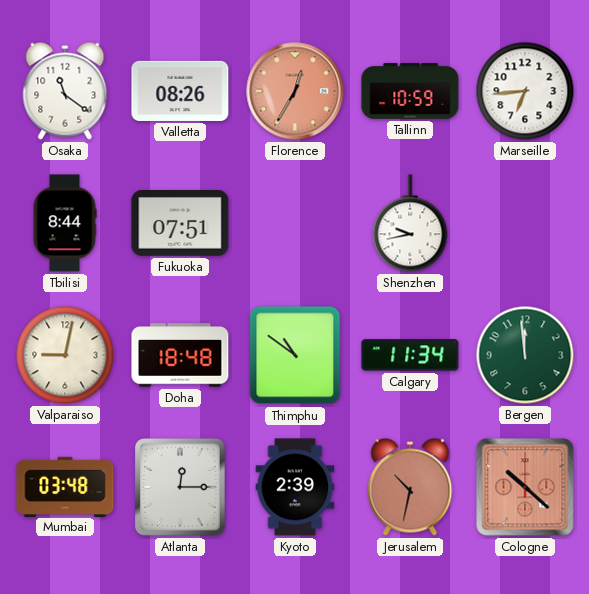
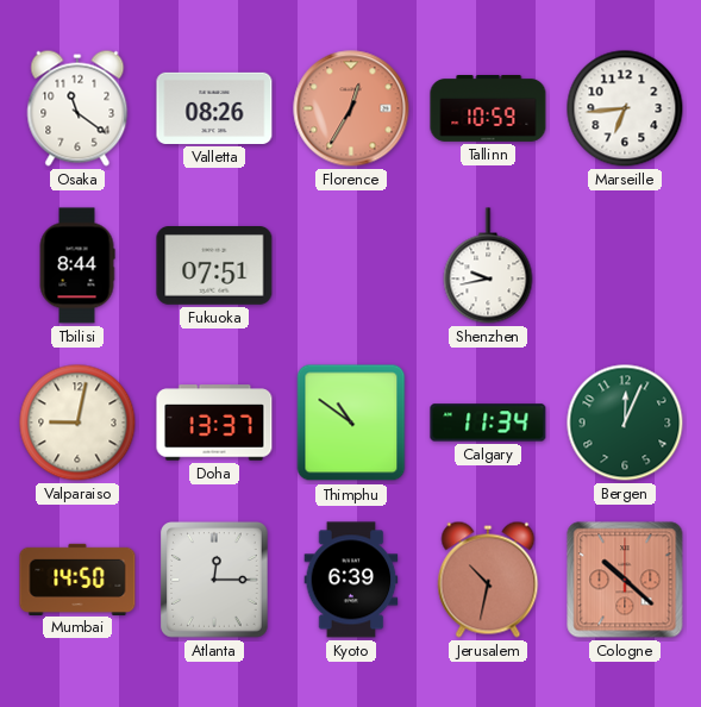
Doha: 18:48 -> 13:37
Bergen: 11:59 -> 12:04
Mumbai: 03:48 -> 14:50
Kyoto: 2:39 -> 6:39
